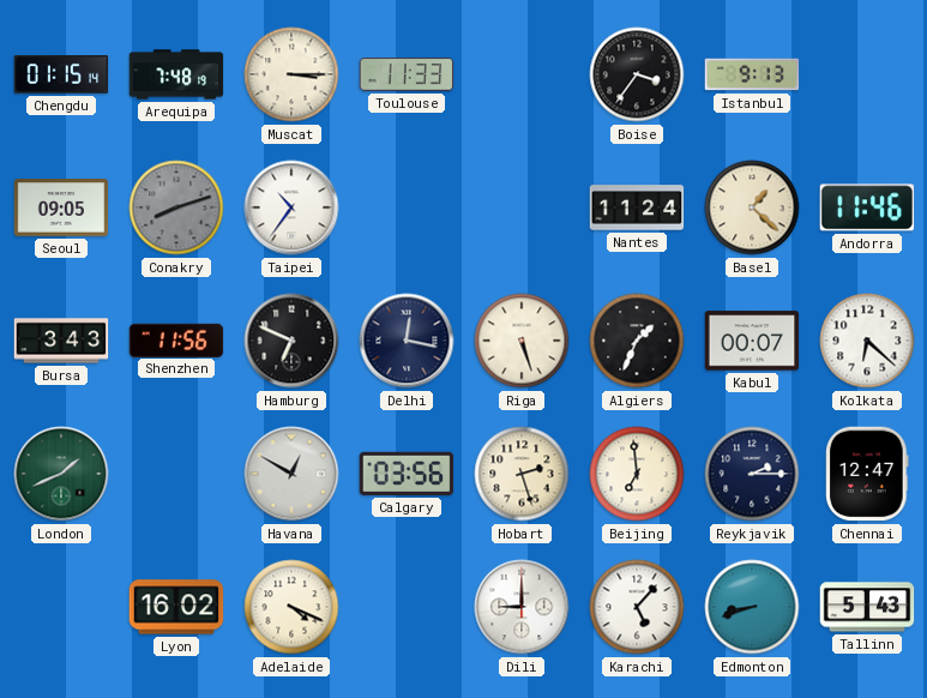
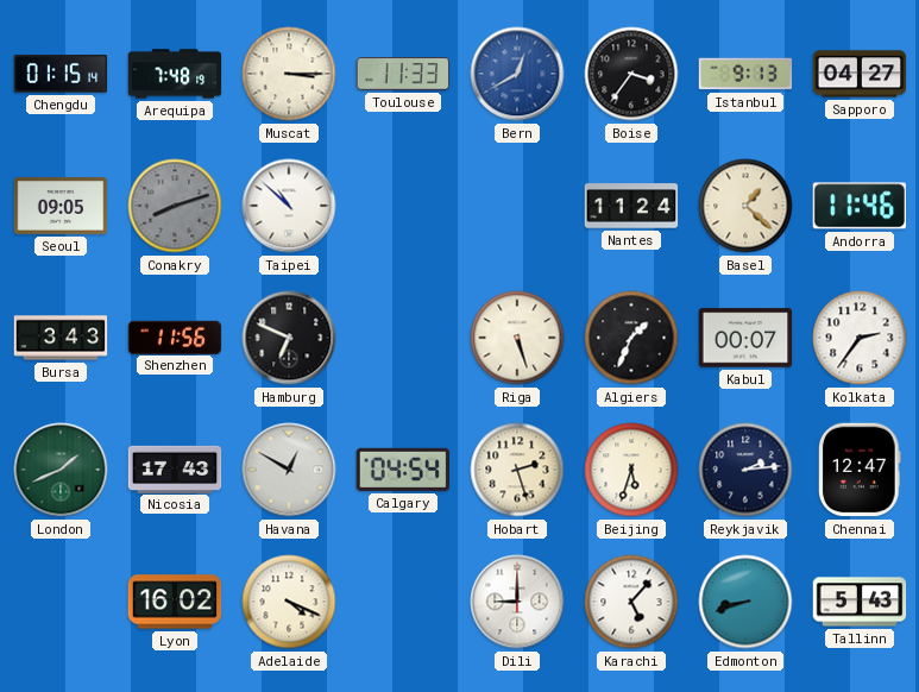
Bern: none -> 12:40
Sapporo: none -> 04:27
Taipei: 10:36 -> 10:52
Delhi: 12:17 -> none
Kolkata: 6:22 -> 2:36
Nicosia: none -> 17:43
Calgary: 03:56 -> 04:54
Beijing: 6:59 -> 5:33
Reykjavik: 2:15 -> 2:14
